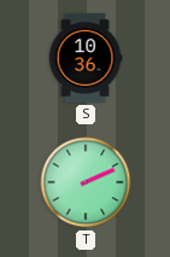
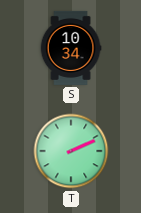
S: 10:36 -> 10:34
